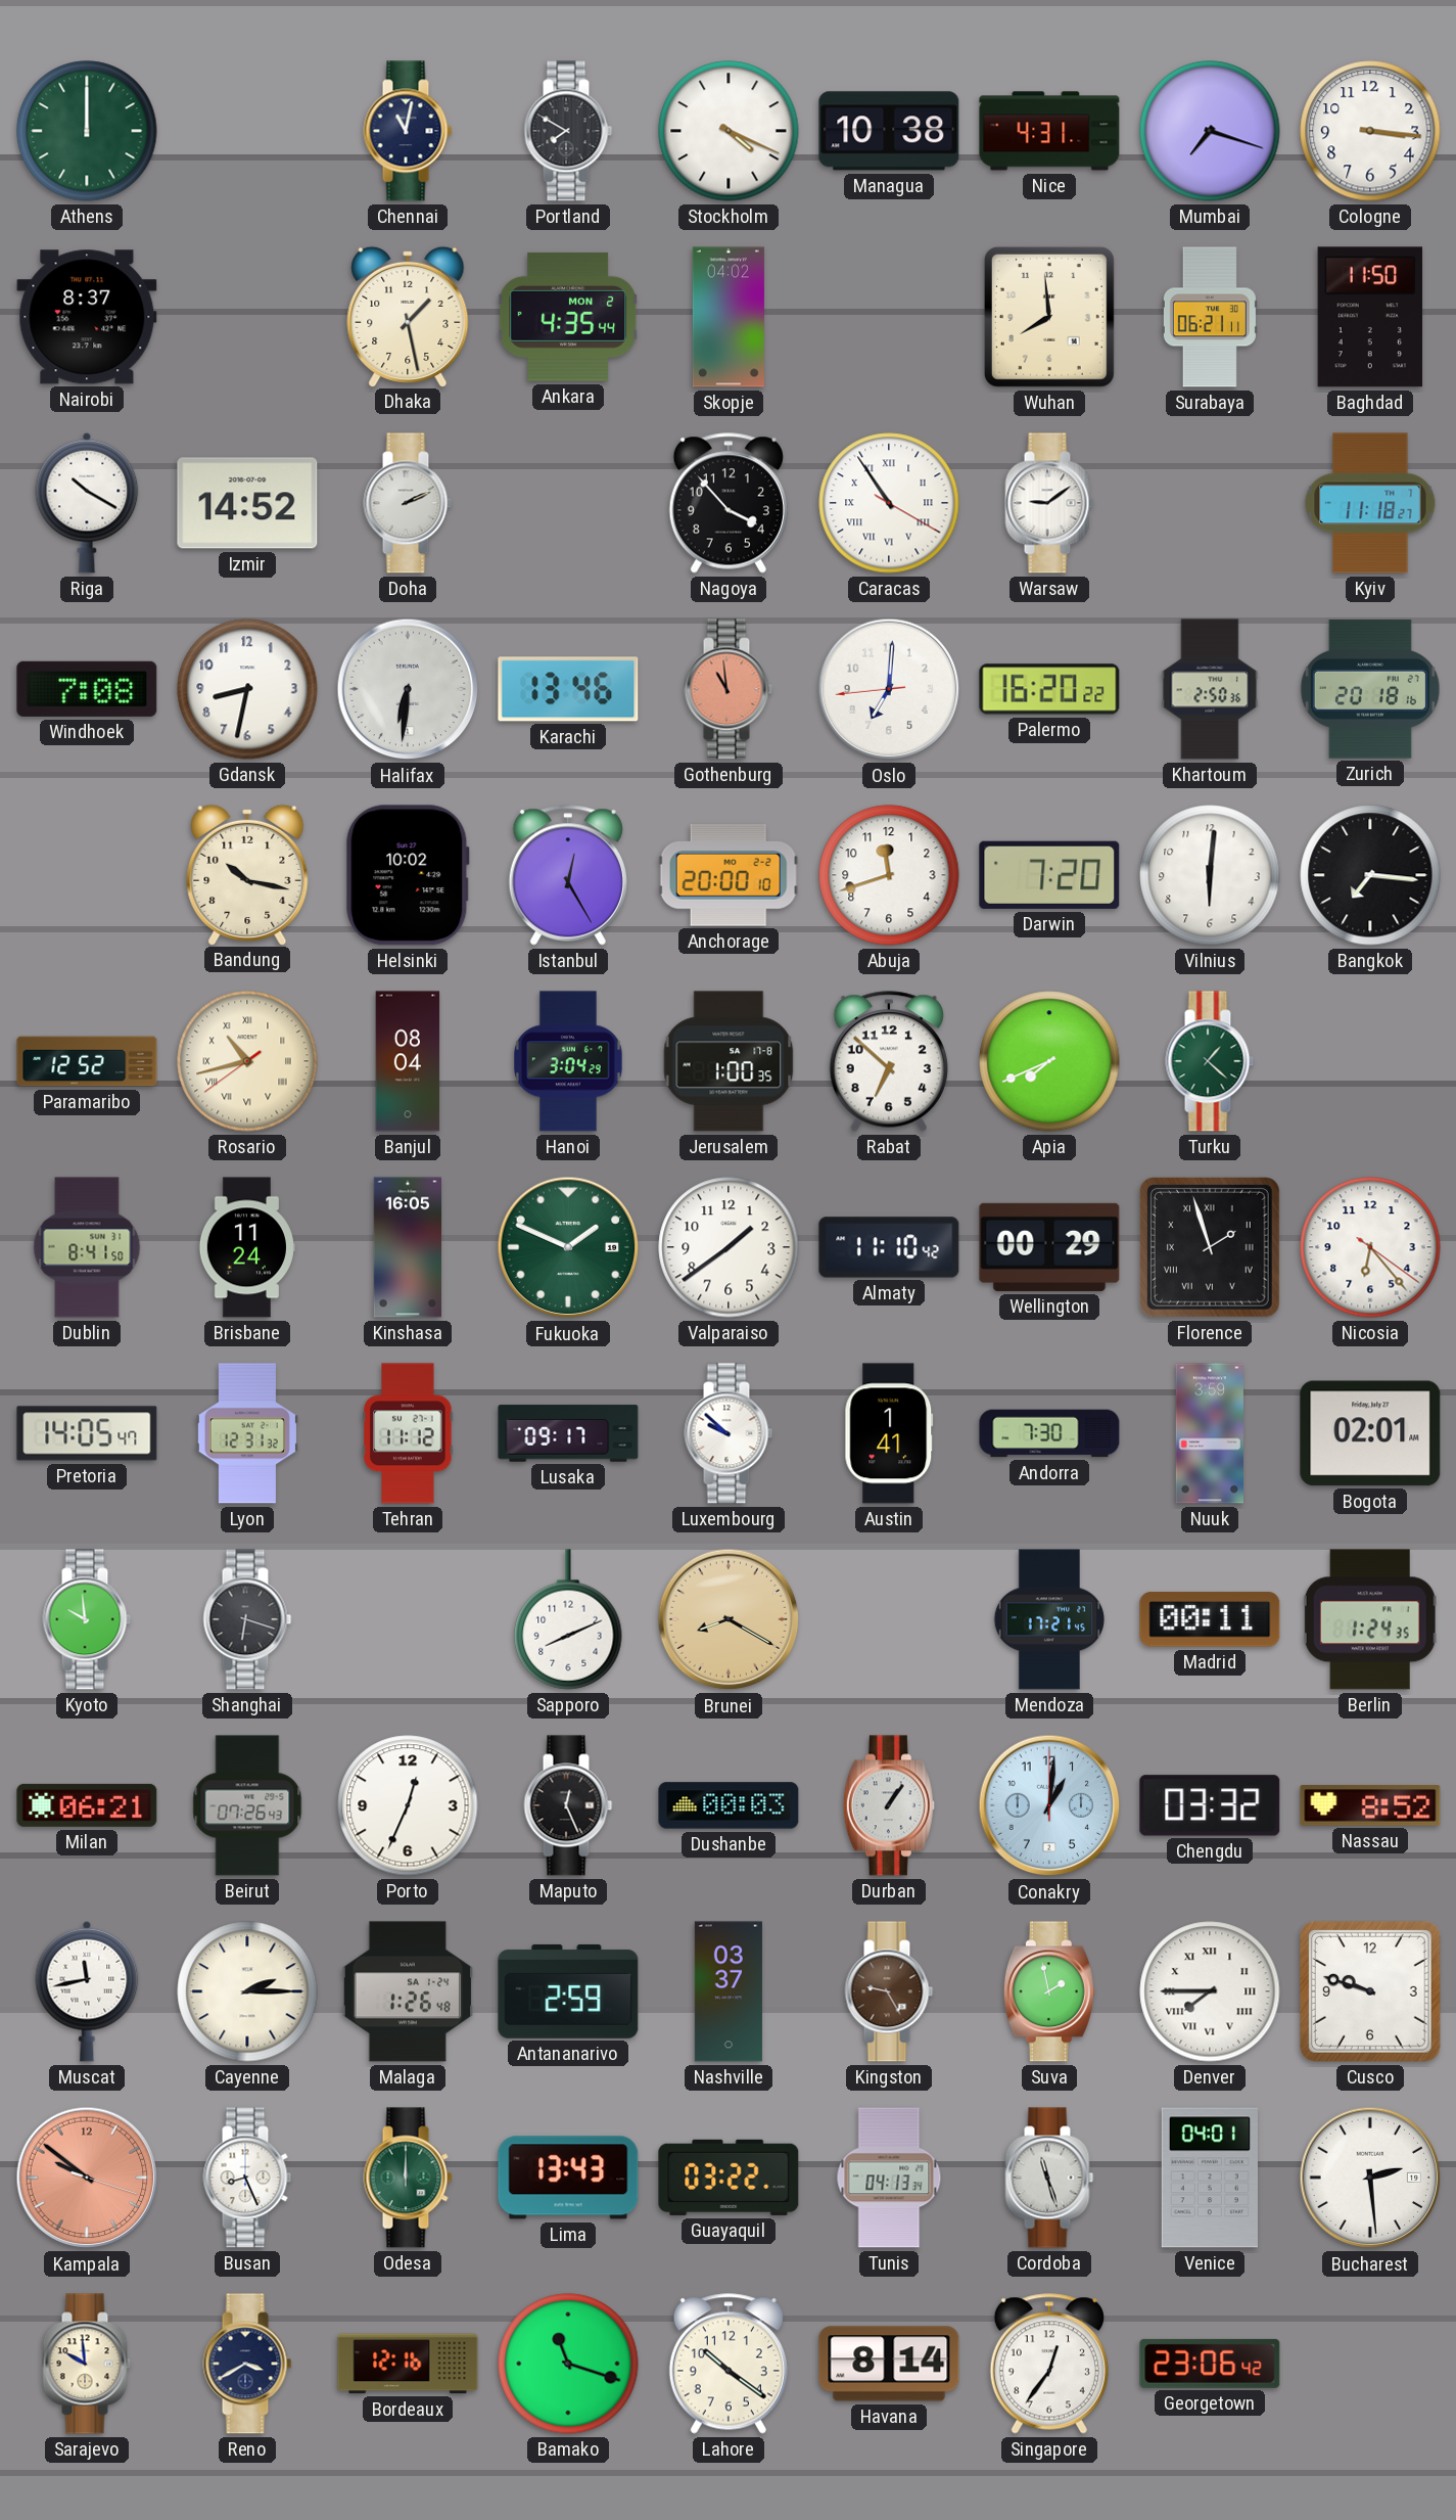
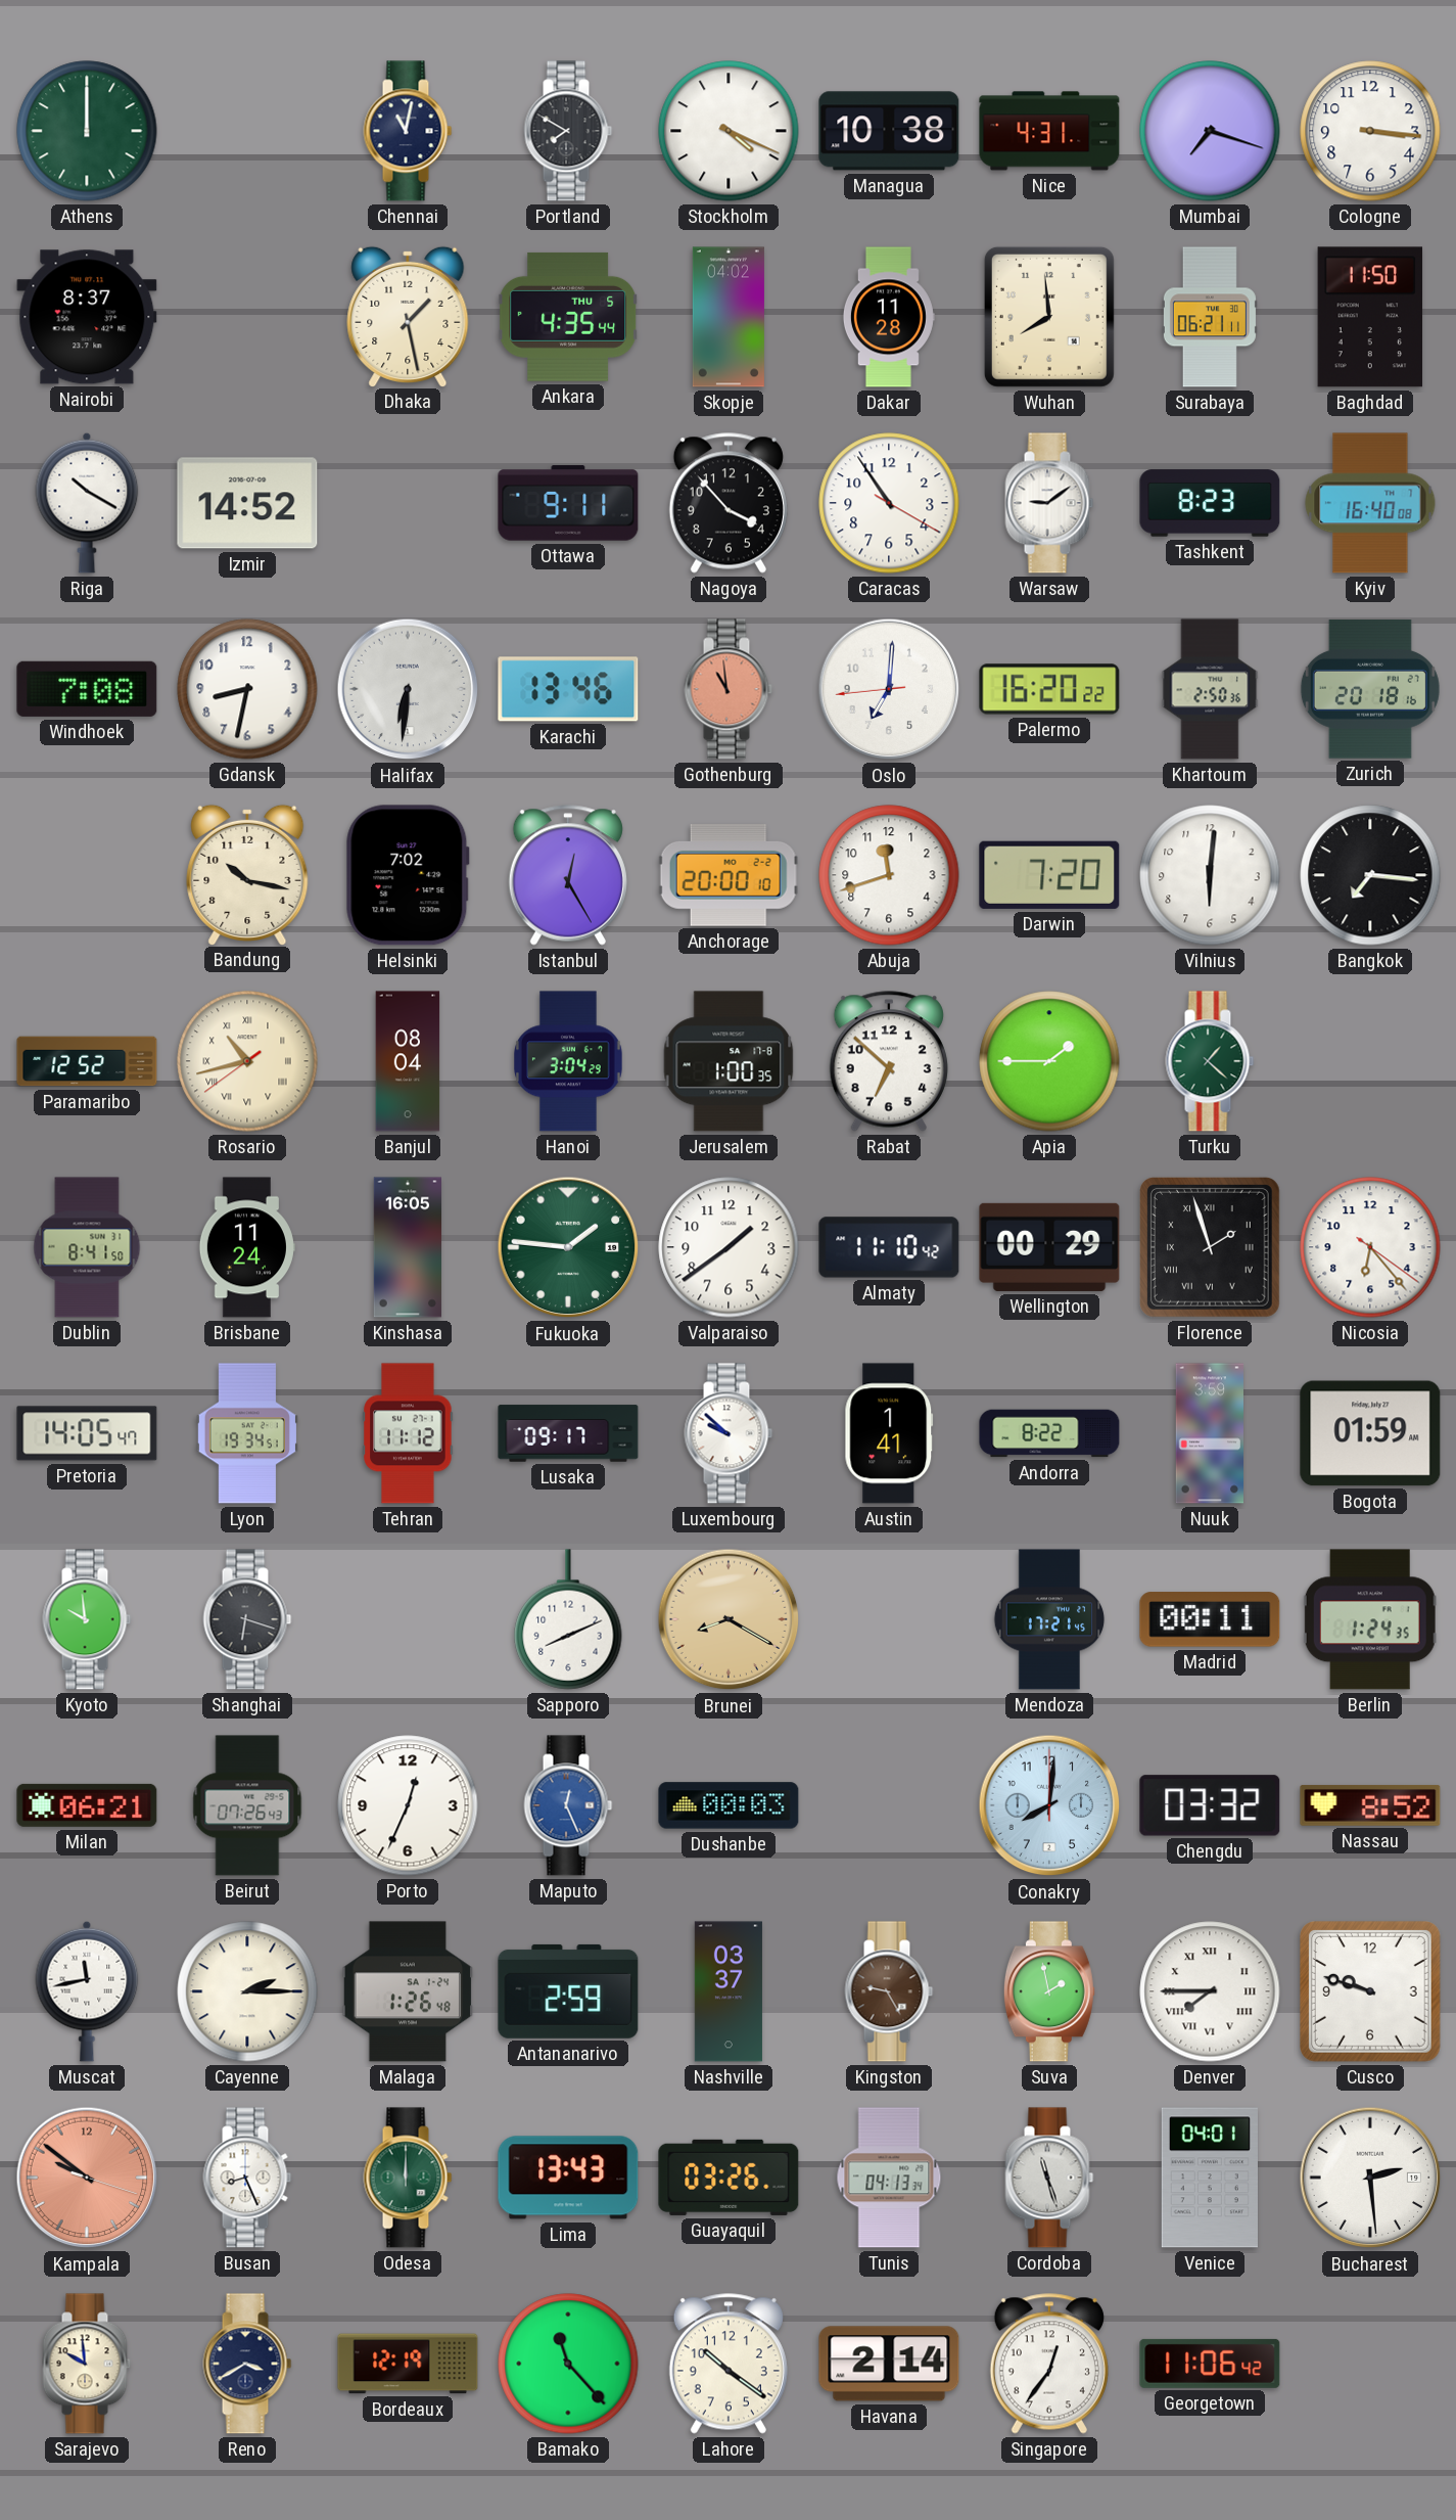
Ankara date: MON 2 -> THU 5
Dakar: none -> 11:28
Doha: 2:11 -> none
Ottawa: none -> 9:11
Caracas numerals: Roman -> Arabic
Tashkent: none -> 8:23
Kyiv: 11:18 -> 16:40
Helsinki: 10:02 -> 7:02
Apia: 7:41 -> 1:45
Fukuoka: 1:49 -> 1:46
Lyon: 12:31 -> 19:34
Andorra: 7:30 -> 8:22
Bogota: 02:01 -> 01:59
Maputo dial: black -> blue
Durban: 1:06 -> none
Conakry: 1:01 -> 8:01
Guayaquil: 03:22 -> 03:26
Bordeaux: 12:16 -> 12:19
Bamako: 11:18 -> 11:23
Havana: 8:14 -> 2:14
Georgetown: 23:06 -> 11:06
